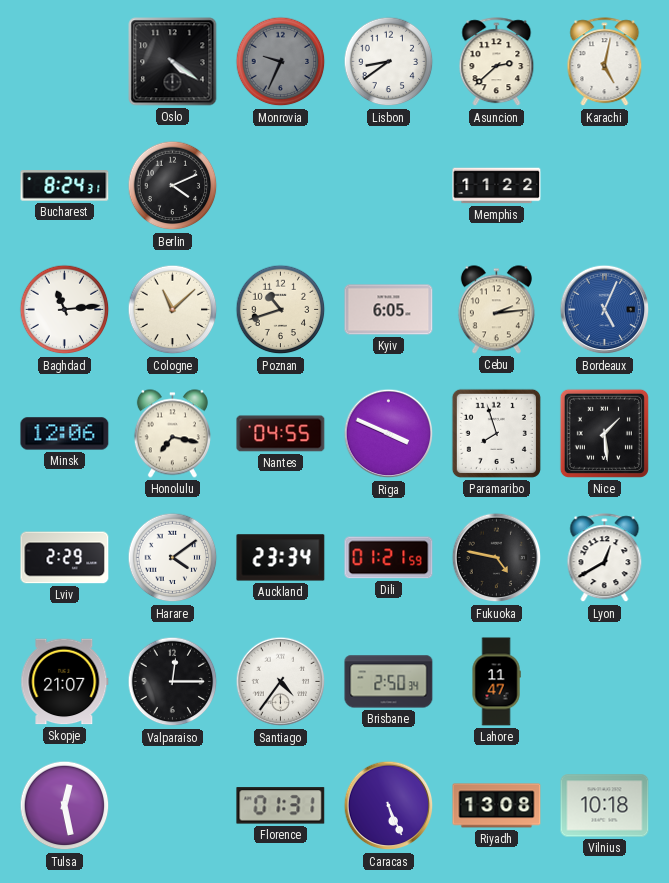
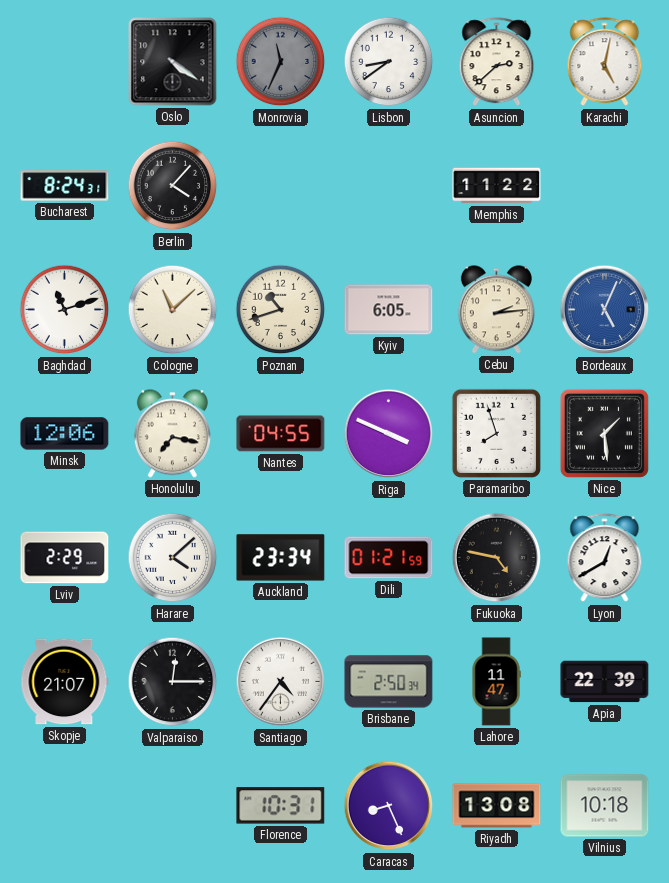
Monrovia: 9:34 -> 11:34
Berlin: 4:11 -> 4:07
Baghdad: 11:14 -> 11:12
Harare: 4:09 -> 4:08
Apia: none -> 22:39
Tulsa: 12:28 -> none
Florence: 01:31 -> 10:31
Caracas: 5:26 -> 8:26
